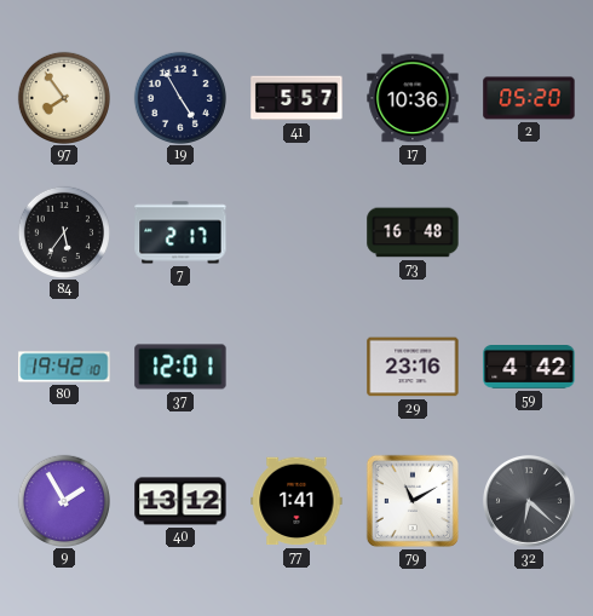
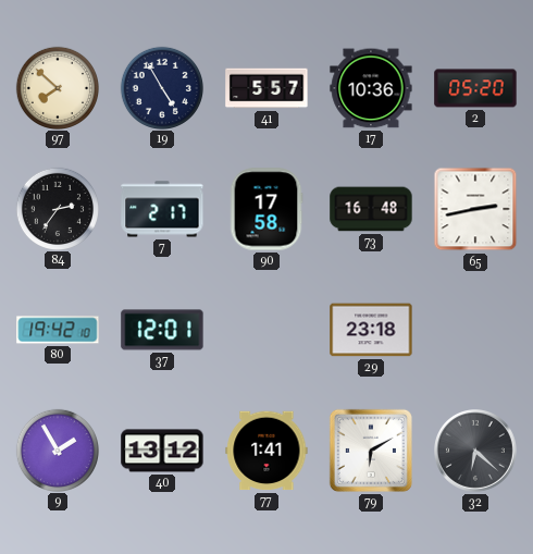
97: 7:54 -> 7:52
84: 5:36 -> 2:36
90: none -> 17:58
65: none -> 2:43
29: 23:16 -> 23:18
59: 4:42 -> none
79: 11:10 -> 6:10
